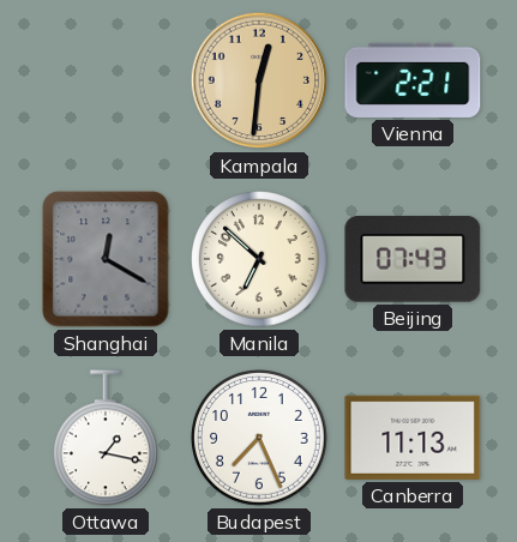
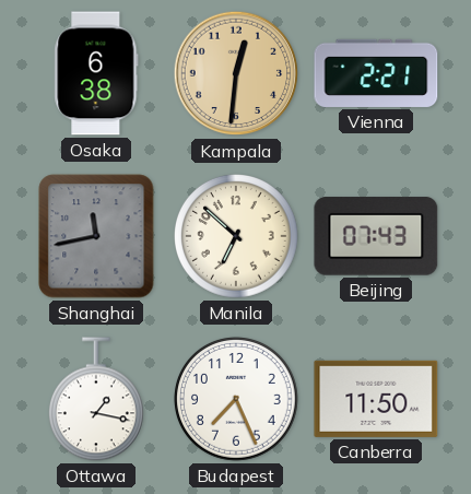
Osaka: none -> 6:38
Shanghai: 12:20 -> 11:43
Canberra: 11:13 -> 11:50
